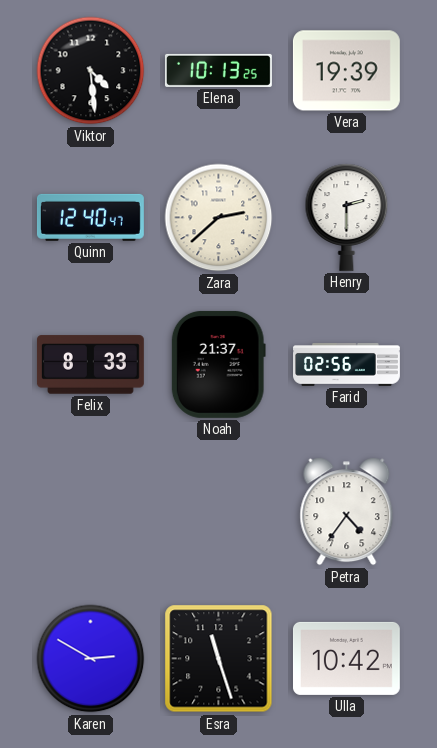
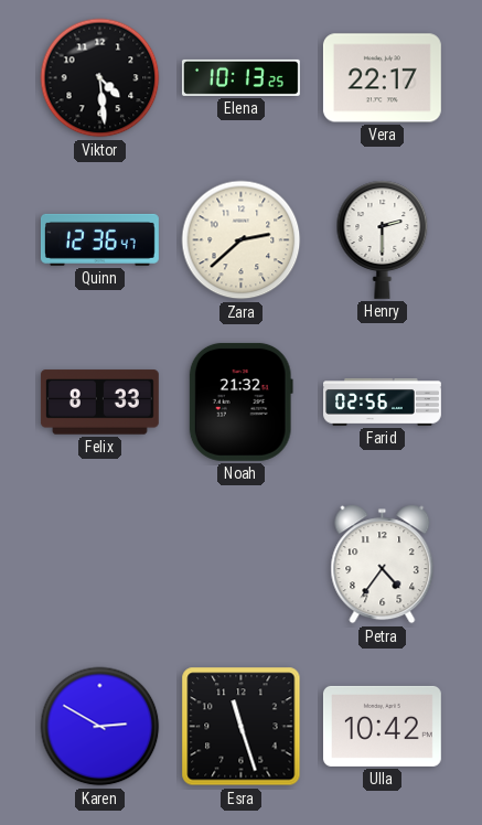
Vera: 19:39 -> 22:17
Quinn: 12:40 -> 12:36
Noah: 21:37 -> 21:32
